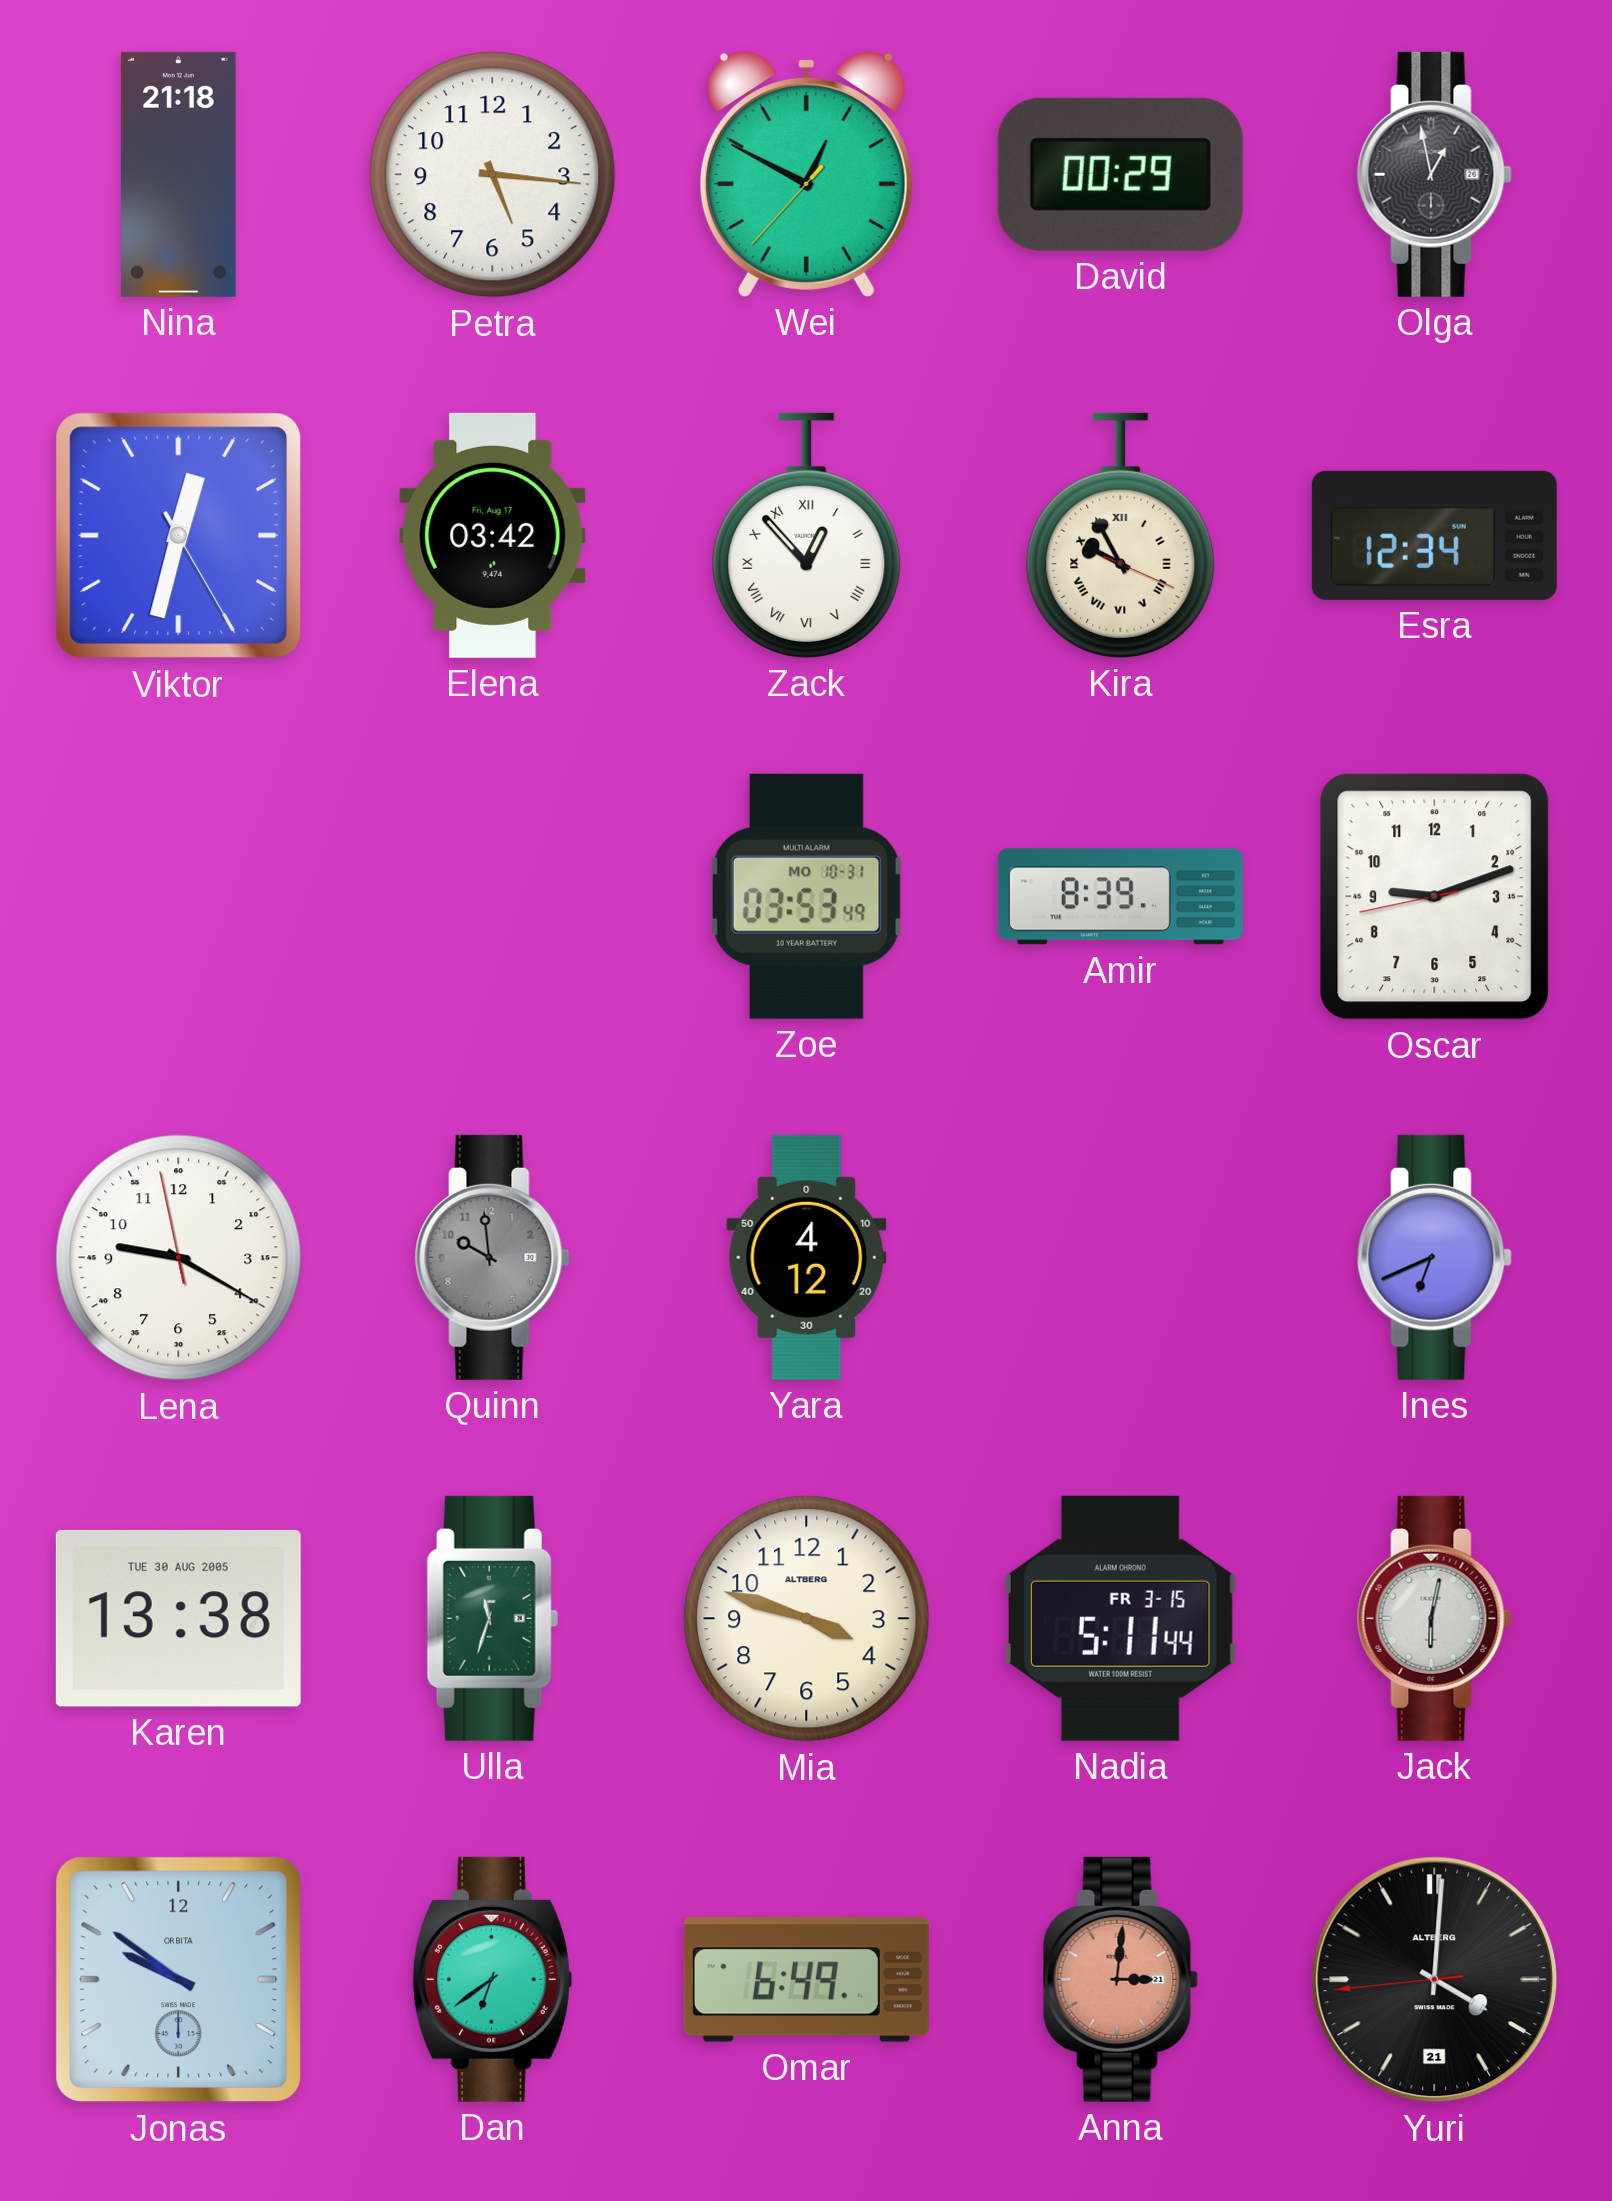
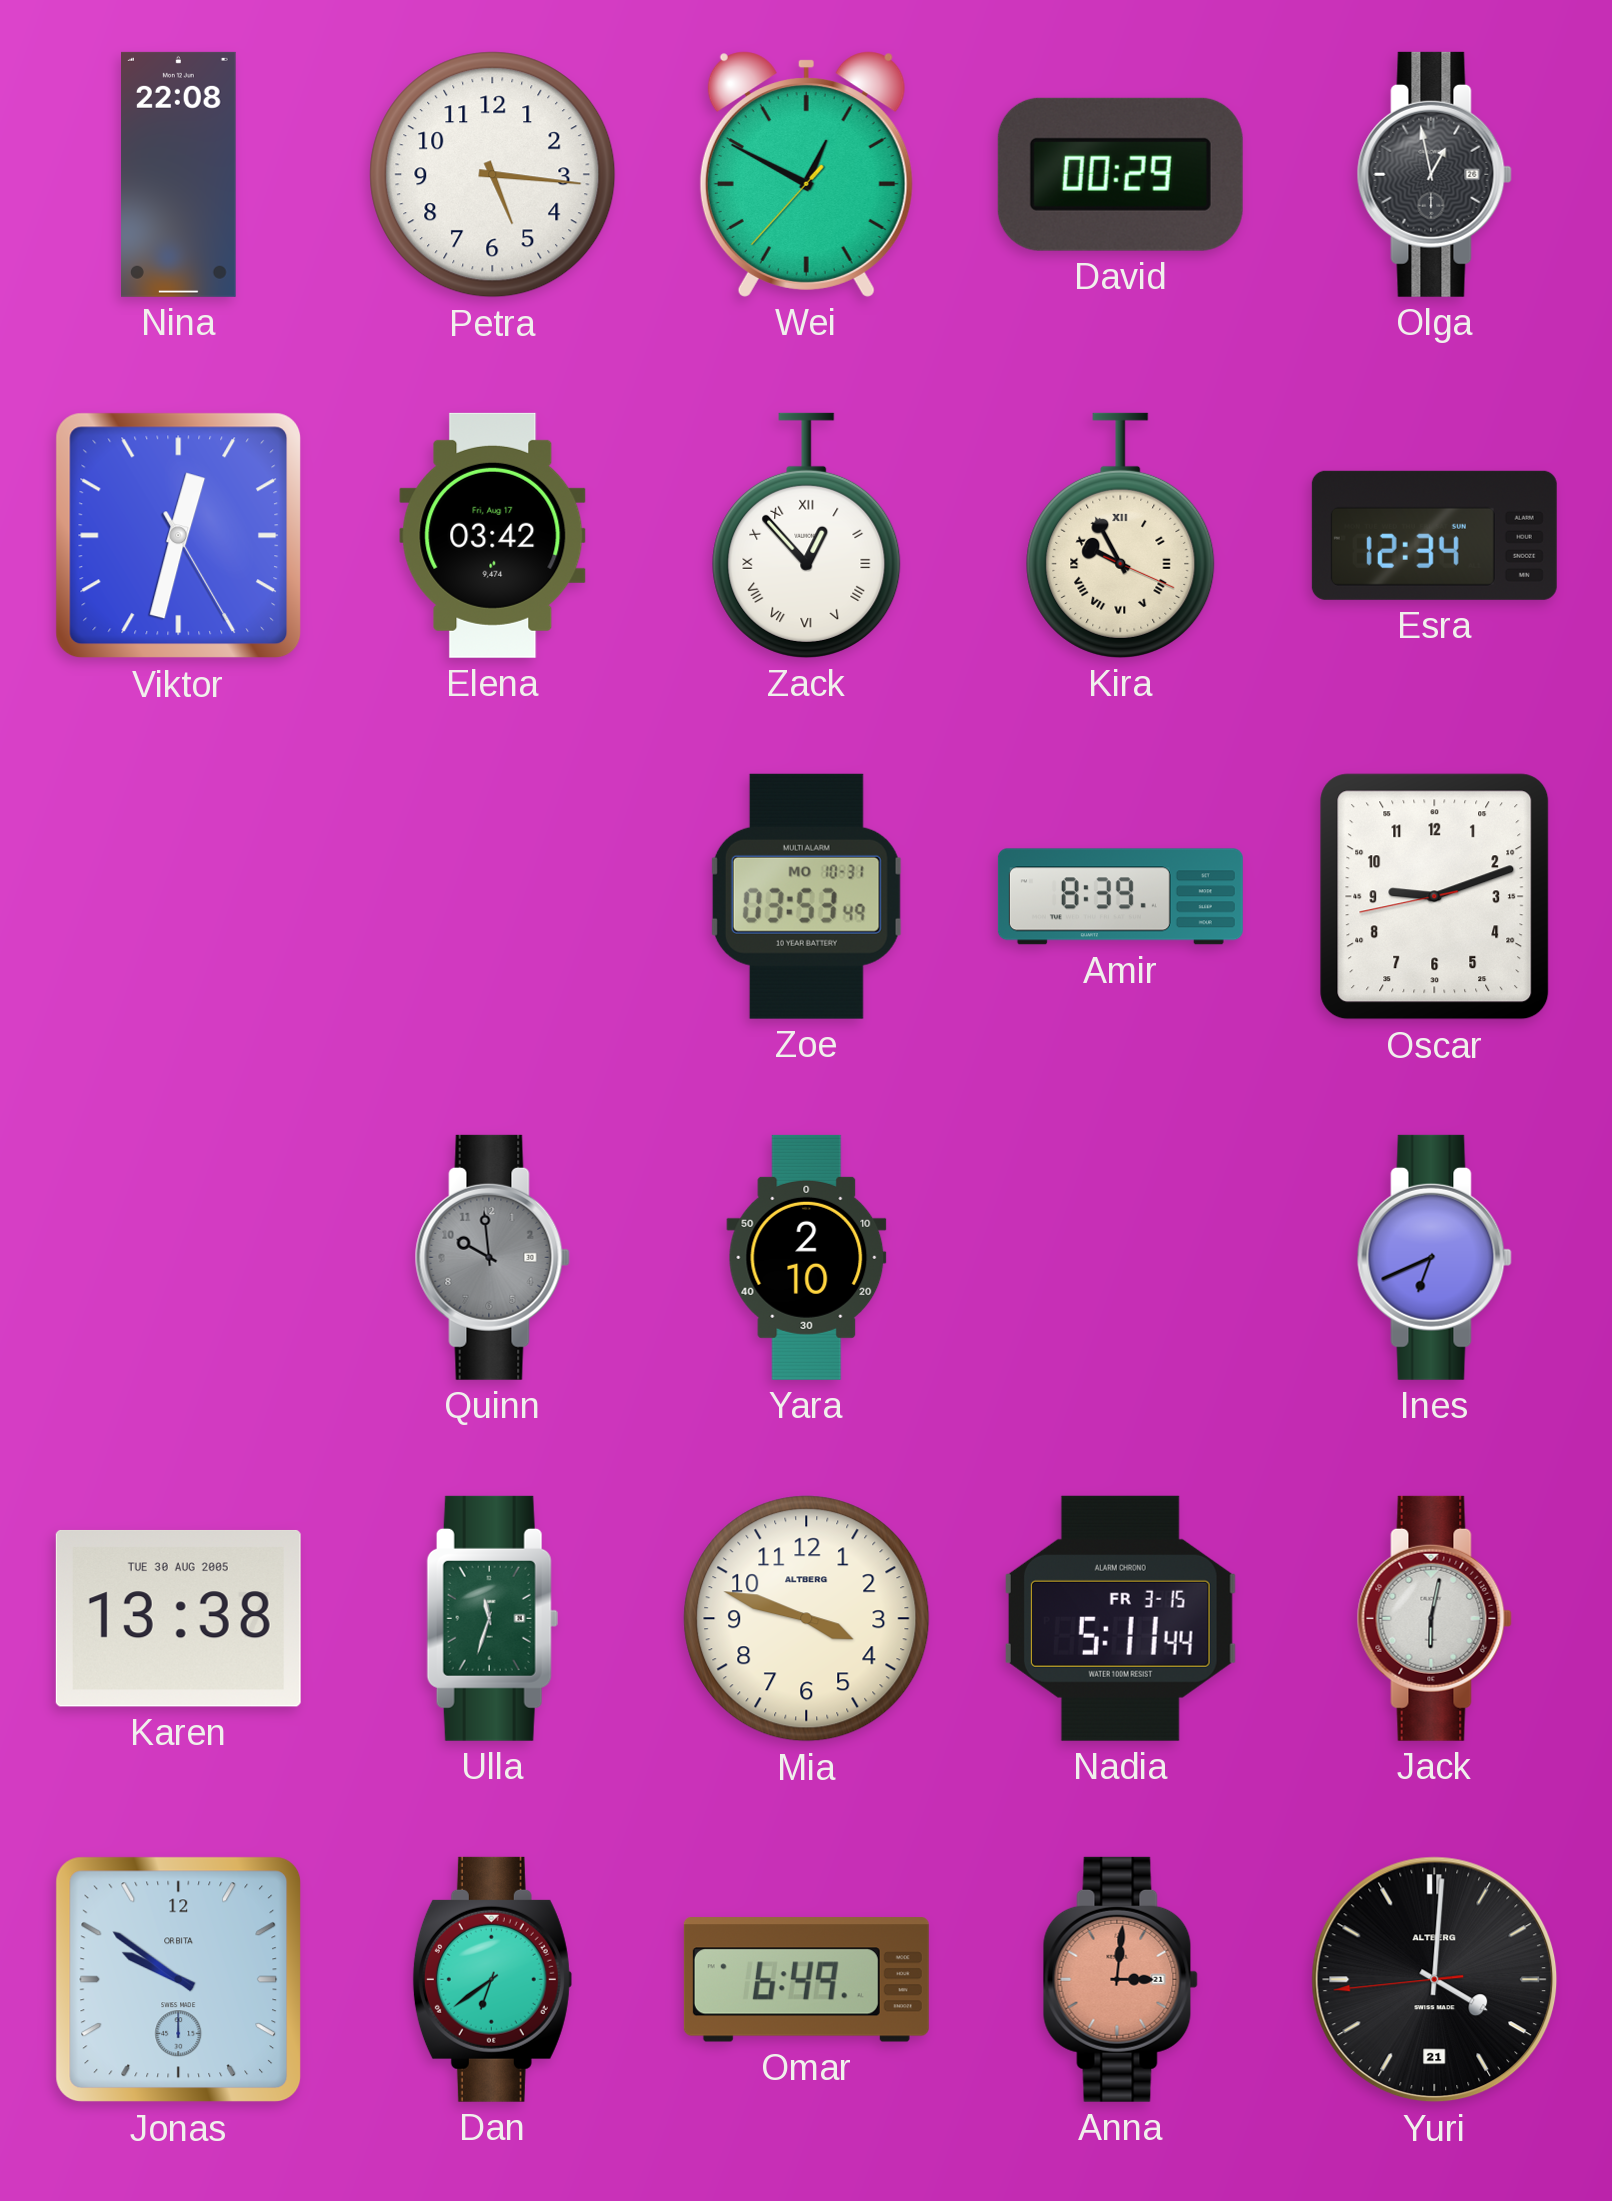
Nina: 21:18 -> 22:08
Lena: 9:19 -> none
Yara: 4:12 -> 2:10
